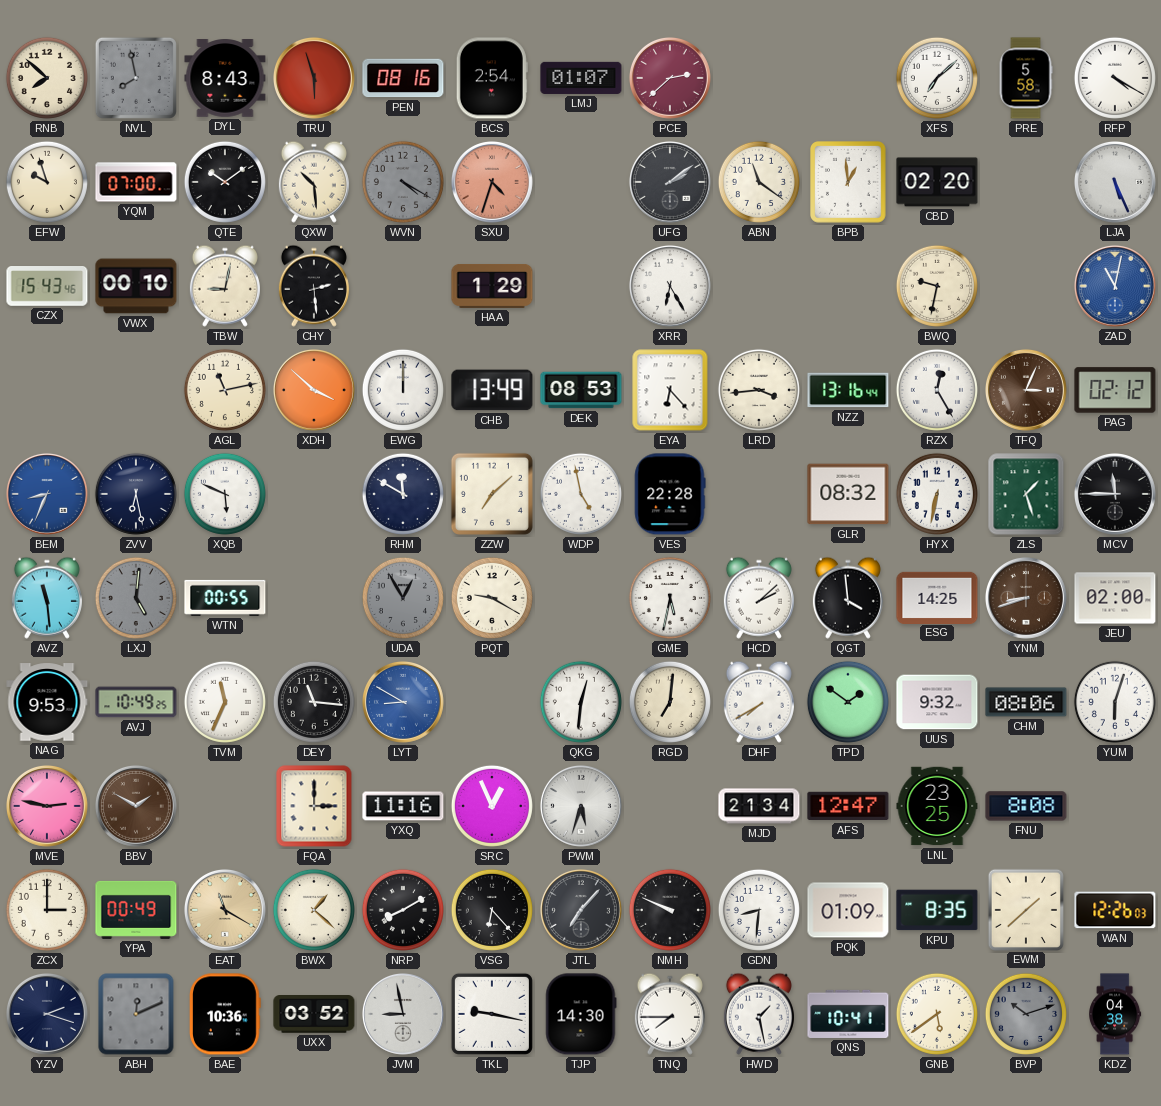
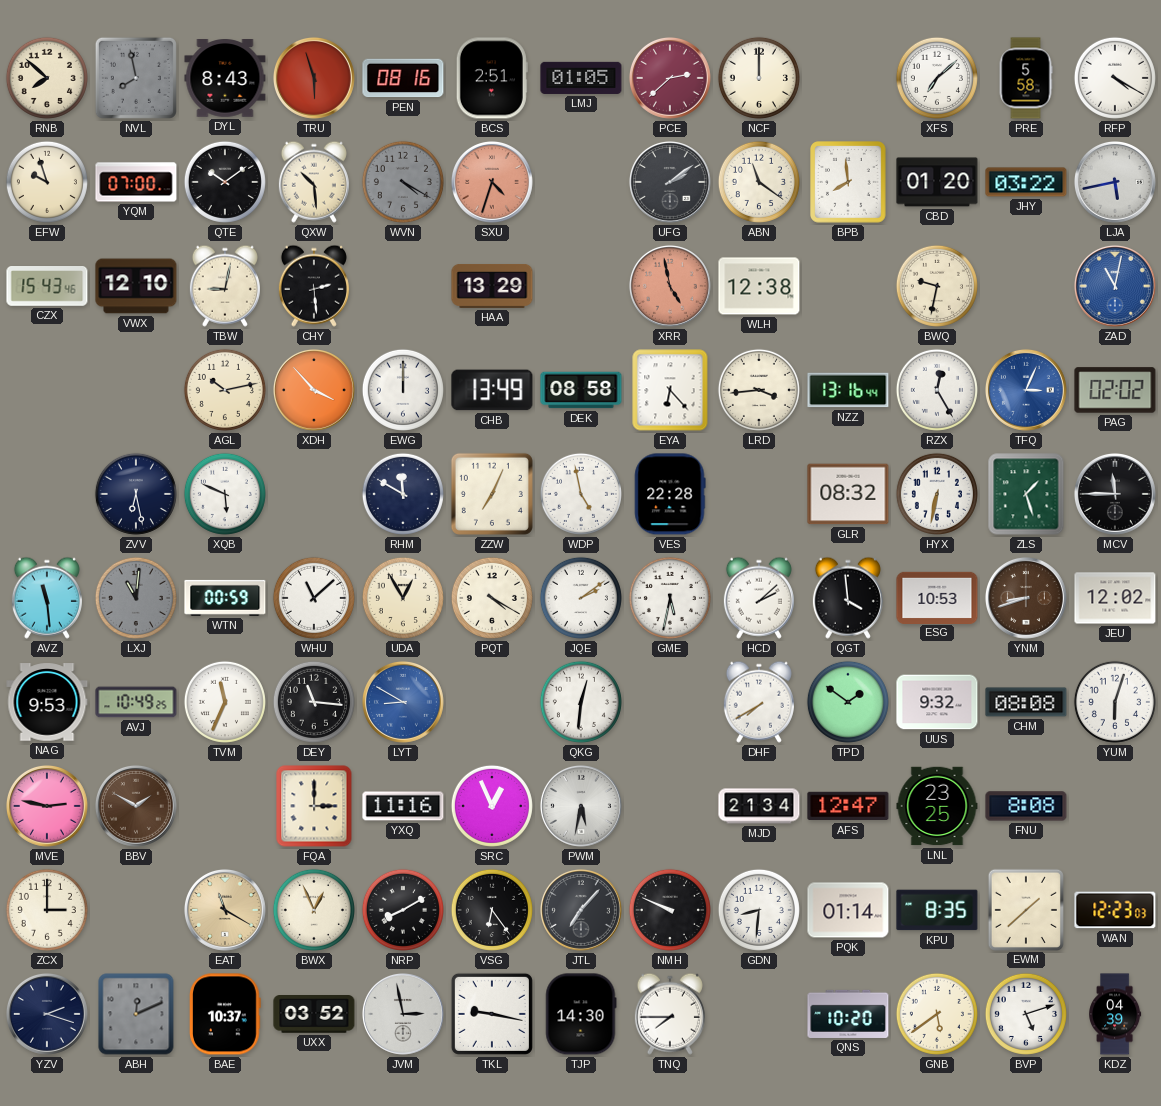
BCS: 2:54 -> 2:51
LMJ: 01:07 -> 01:05
NCF: none -> 12:00
BPB: 12:59 -> 7:59
CBD: 02:20 -> 01:20
JHY: none -> 03:22
LJA: 5:26 -> 5:43
VWX: 00:10 -> 12:10
HAA: 1:29 -> 13:29
XRR: 6:25 -> 4:58
XRR dial: white -> salmon
WLH: none -> 12:38
AGL: 11:13 -> 10:13
XDH: 3:52 -> 3:53
DEK: 08:53 -> 08:58
TFQ dial: brown -> blue
PAG: 02:12 -> 02:02
BEM: 8:34 -> none
ZZW: 7:08 -> 7:04
LXJ: 5:01 -> 11:01
WTN: 00:55 -> 00:59
WHU: none -> 11:08
UDA dial: grey -> cream
PQT: 9:20 -> 4:20
JQE: none -> 2:09
ESG: 14:25 -> 10:53
JEU: 02:00 -> 12:02
RGD: 7:01 -> none
CHM: 08:06 -> 08:08
PWM: 5:33 -> 5:32
YPA: 00:49 -> none
BWX: 1:22 -> 12:56
VSG: 6:23 -> 6:24
PQK: 01:09 -> 01:14
WAN: 12:26 -> 12:23
BAE: 10:36 -> 10:37
JVM: 8:58 -> 2:58
HWD: 1:28 -> none
QNS: 10:41 -> 10:20
BVP: 10:12 -> 5:12
BVP dial: grey -> white
KDZ: 04:38 -> 04:39
